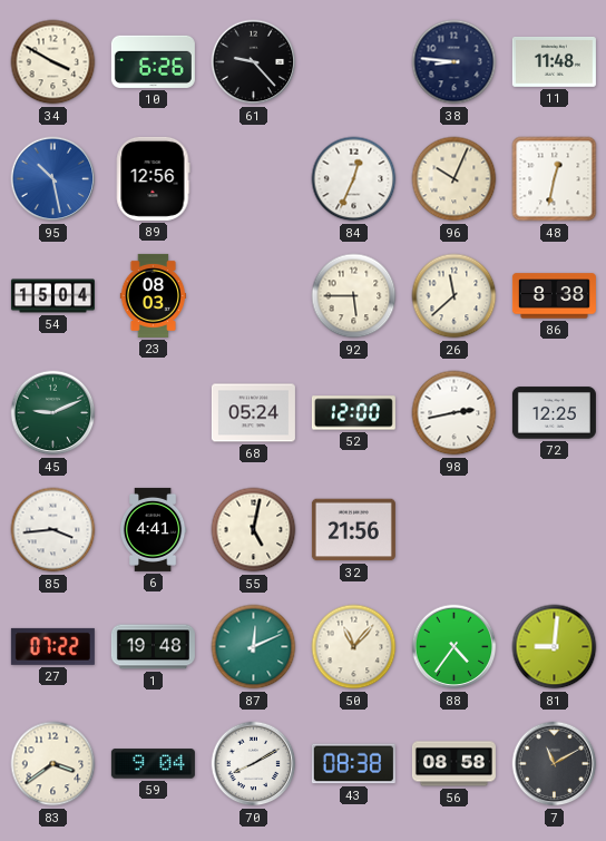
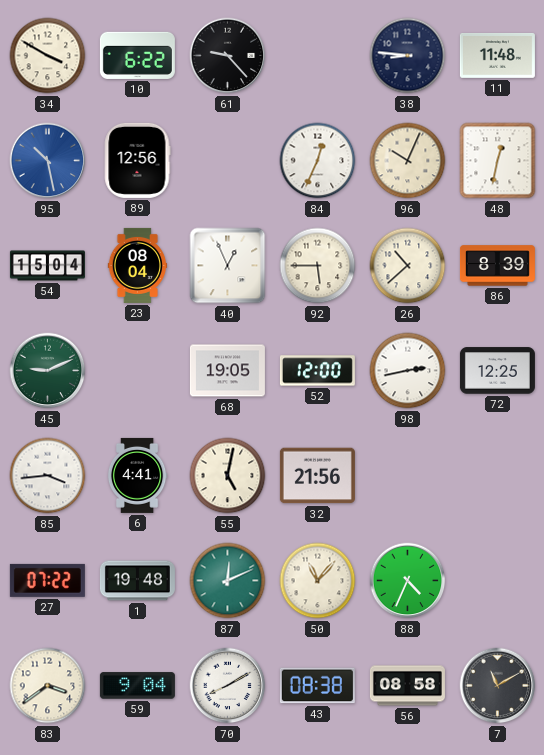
10: 6:26 -> 6:22
23: 08:03 -> 08:04
40: none -> 12:56
26: 11:38 -> 10:38
86: 8:38 -> 8:39
68: 05:24 -> 19:05
88: 4:36 -> 4:34
81: 9:01 -> none
